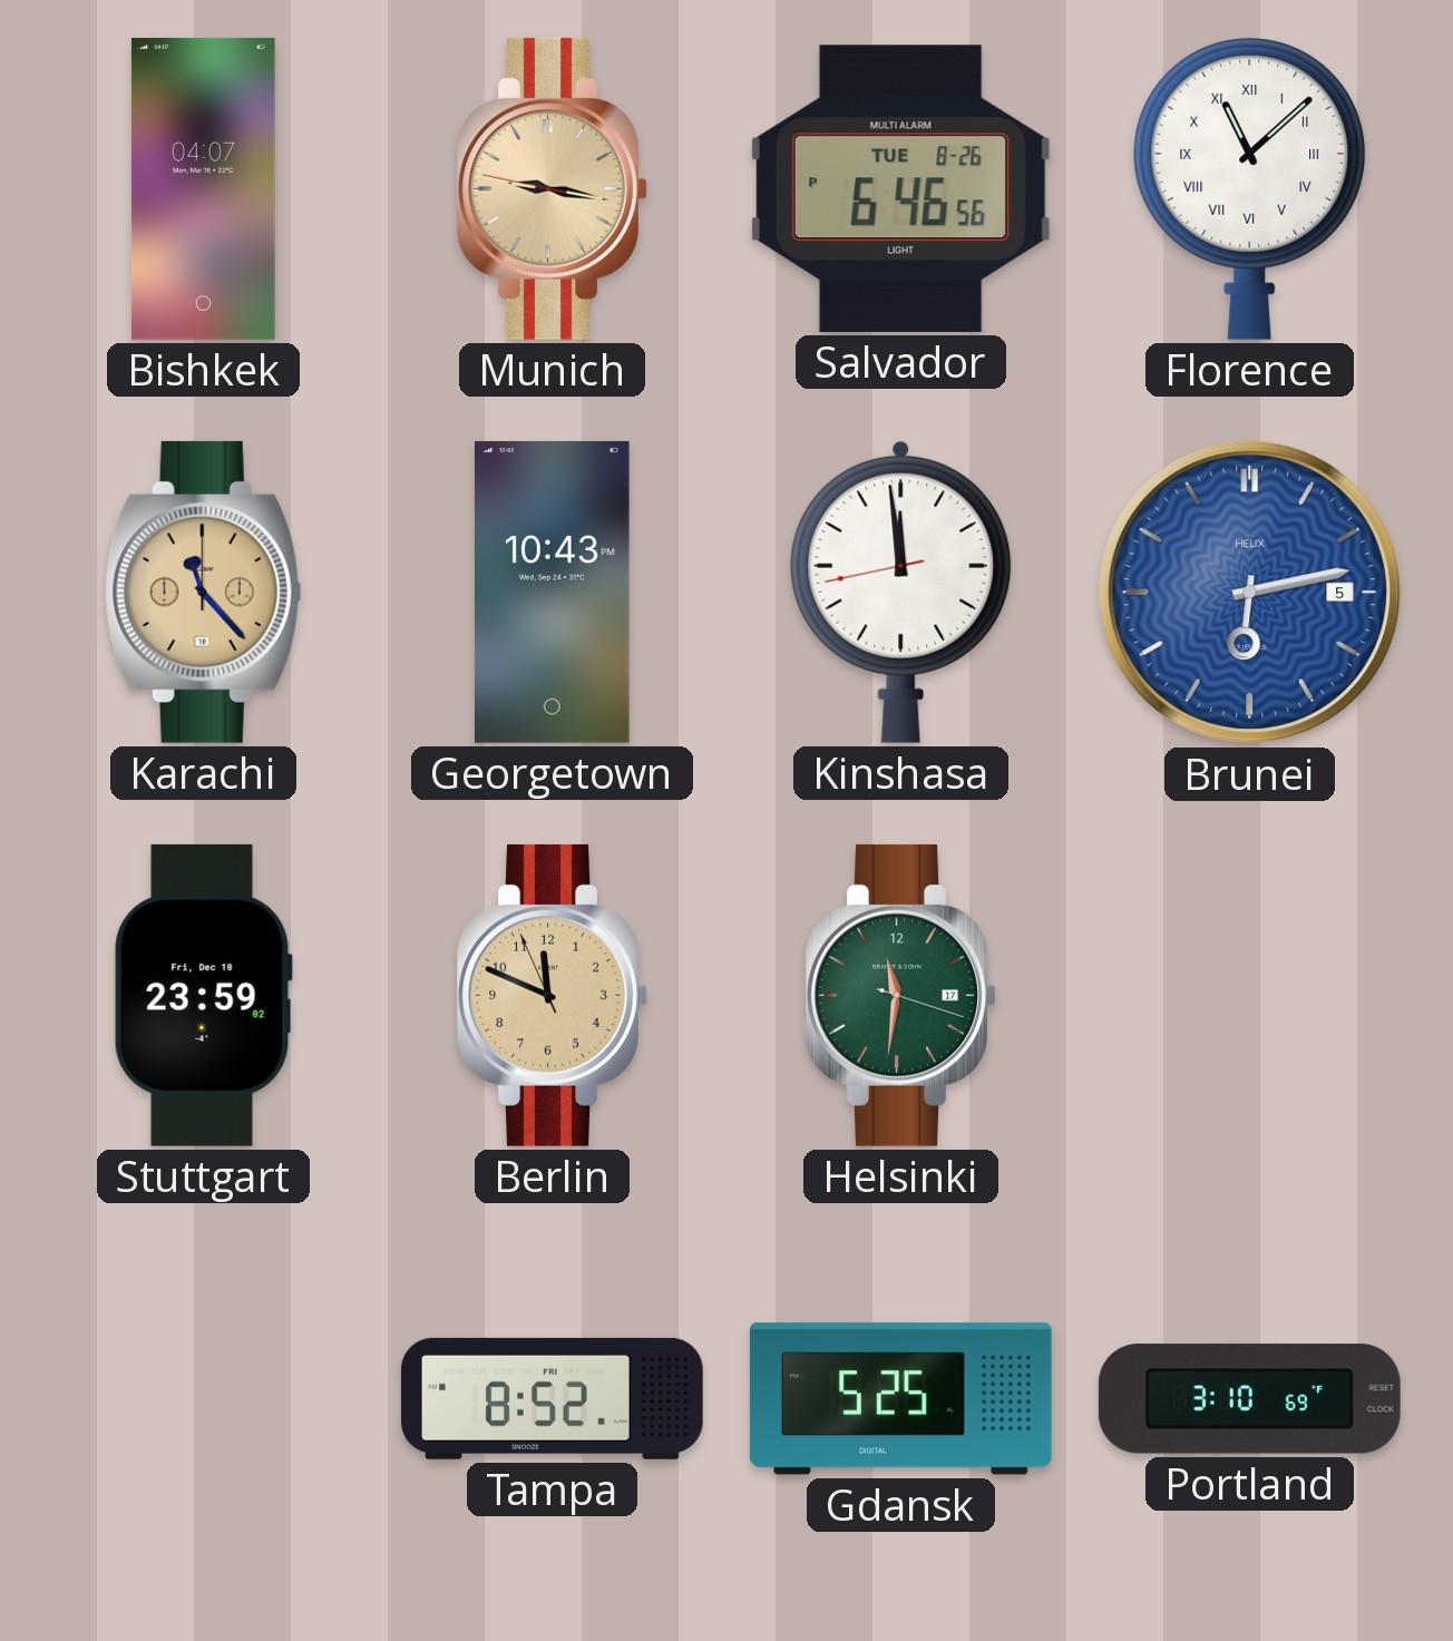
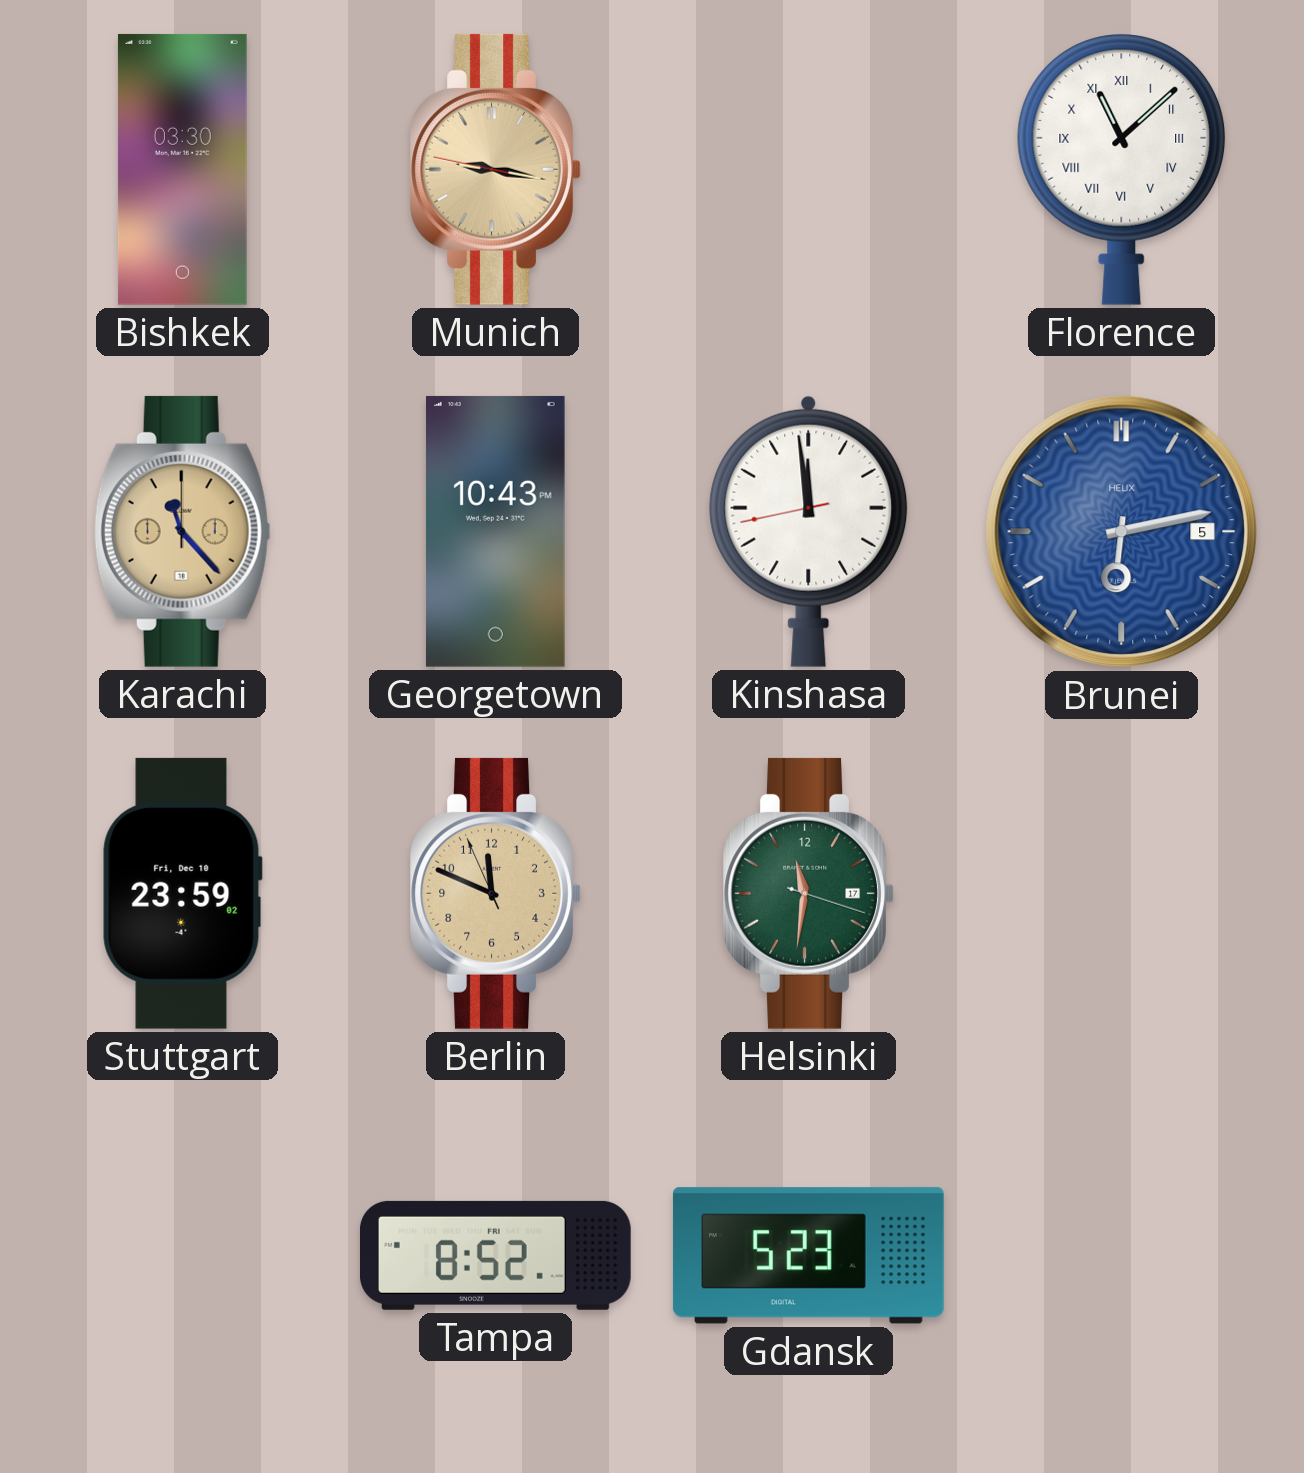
Bishkek: 04:07 -> 03:30
Salvador: 6:46 -> none
Gdansk: 5:25 -> 5:23
Portland: 3:10 -> none
